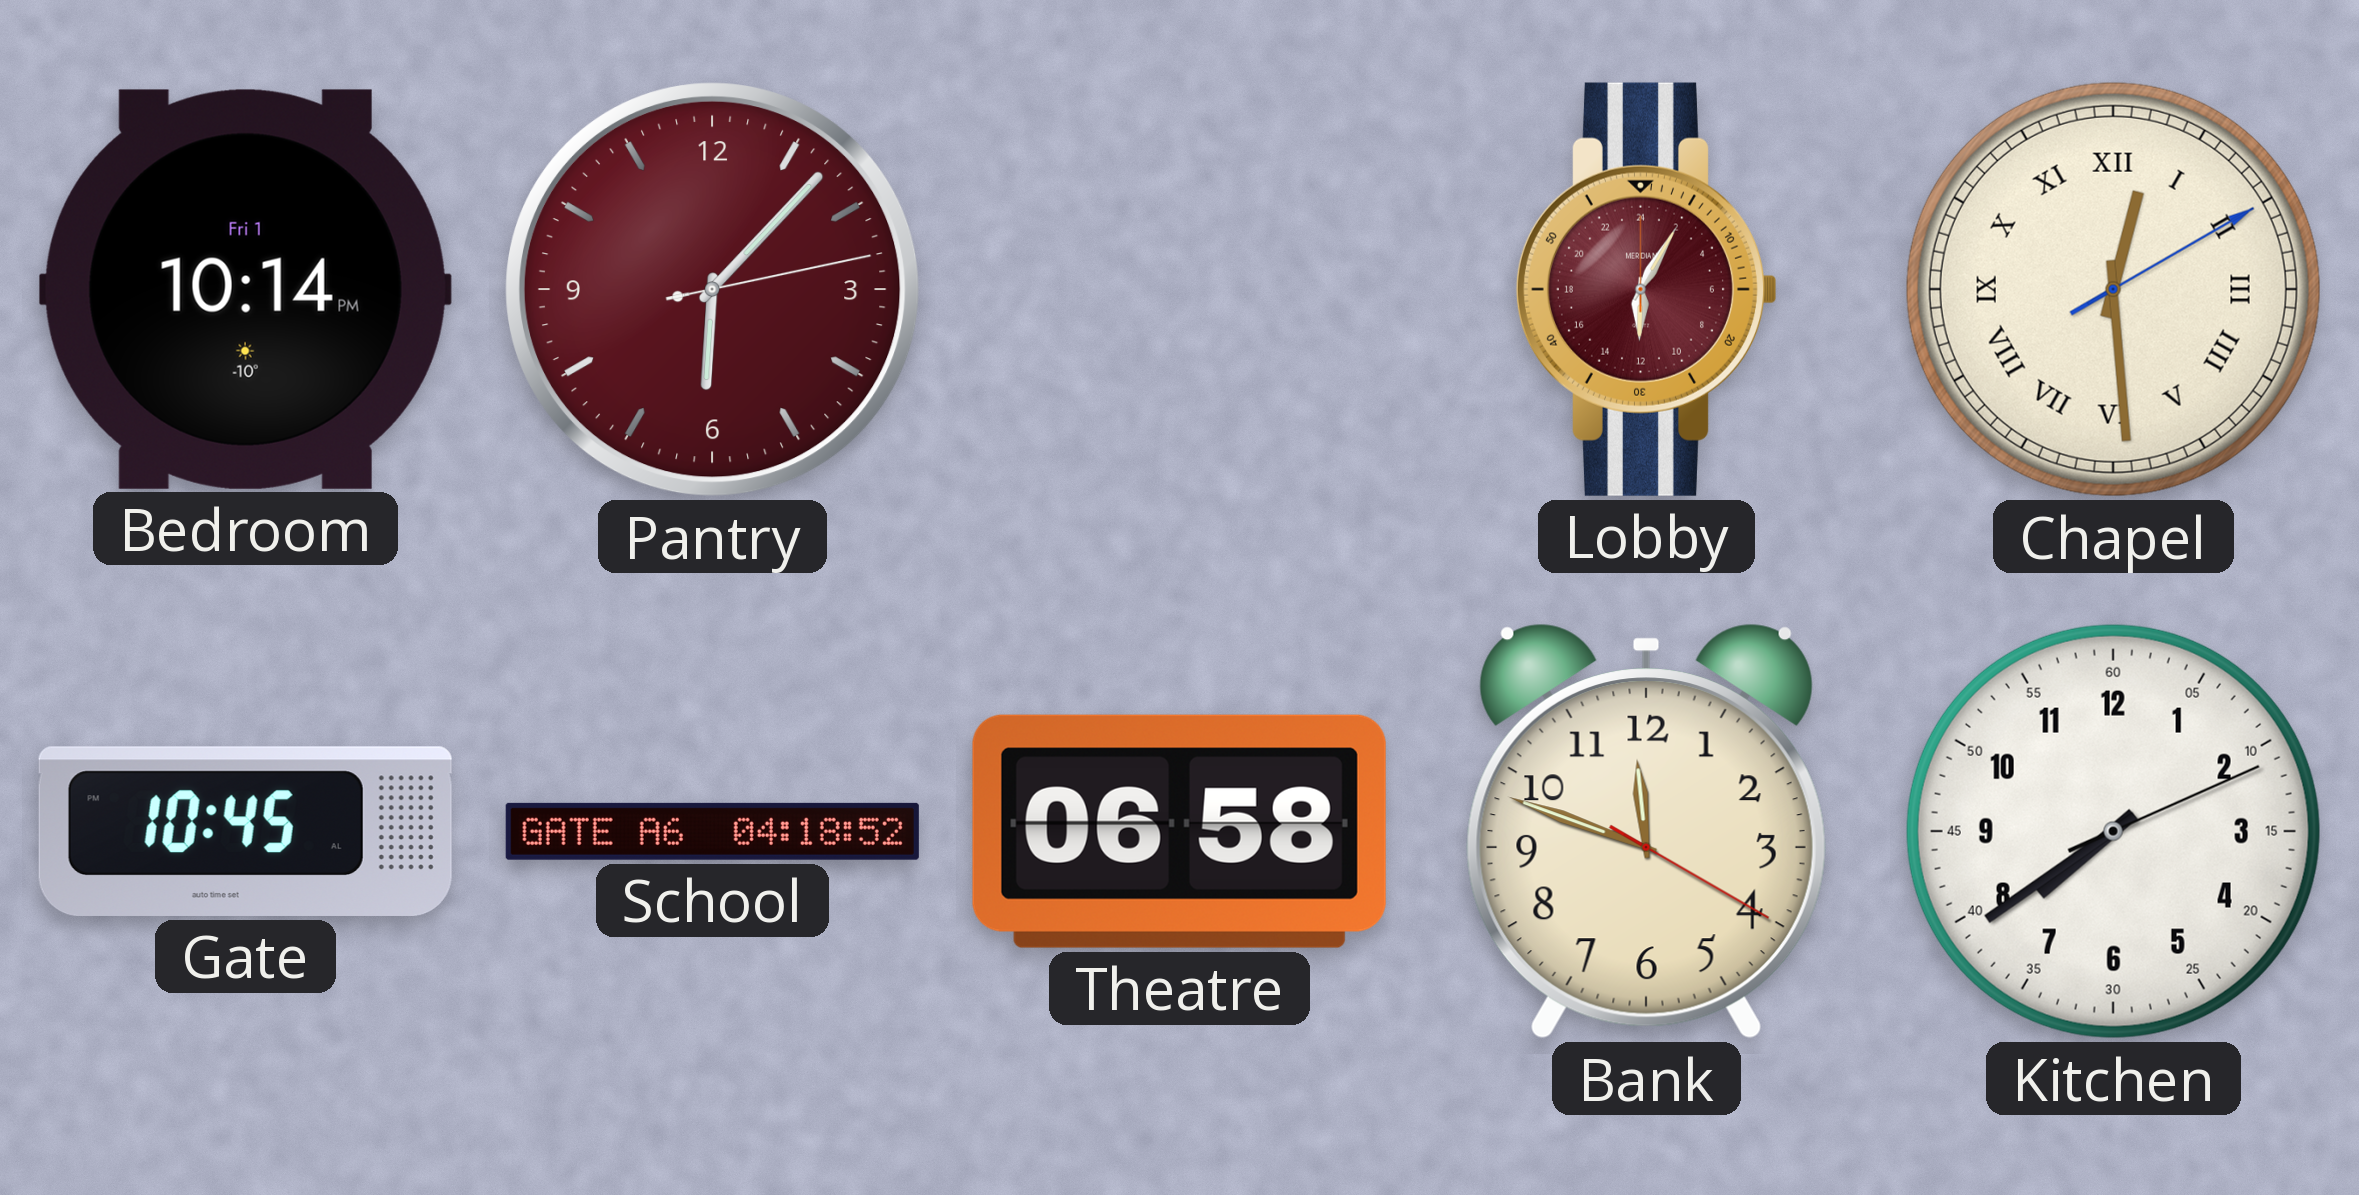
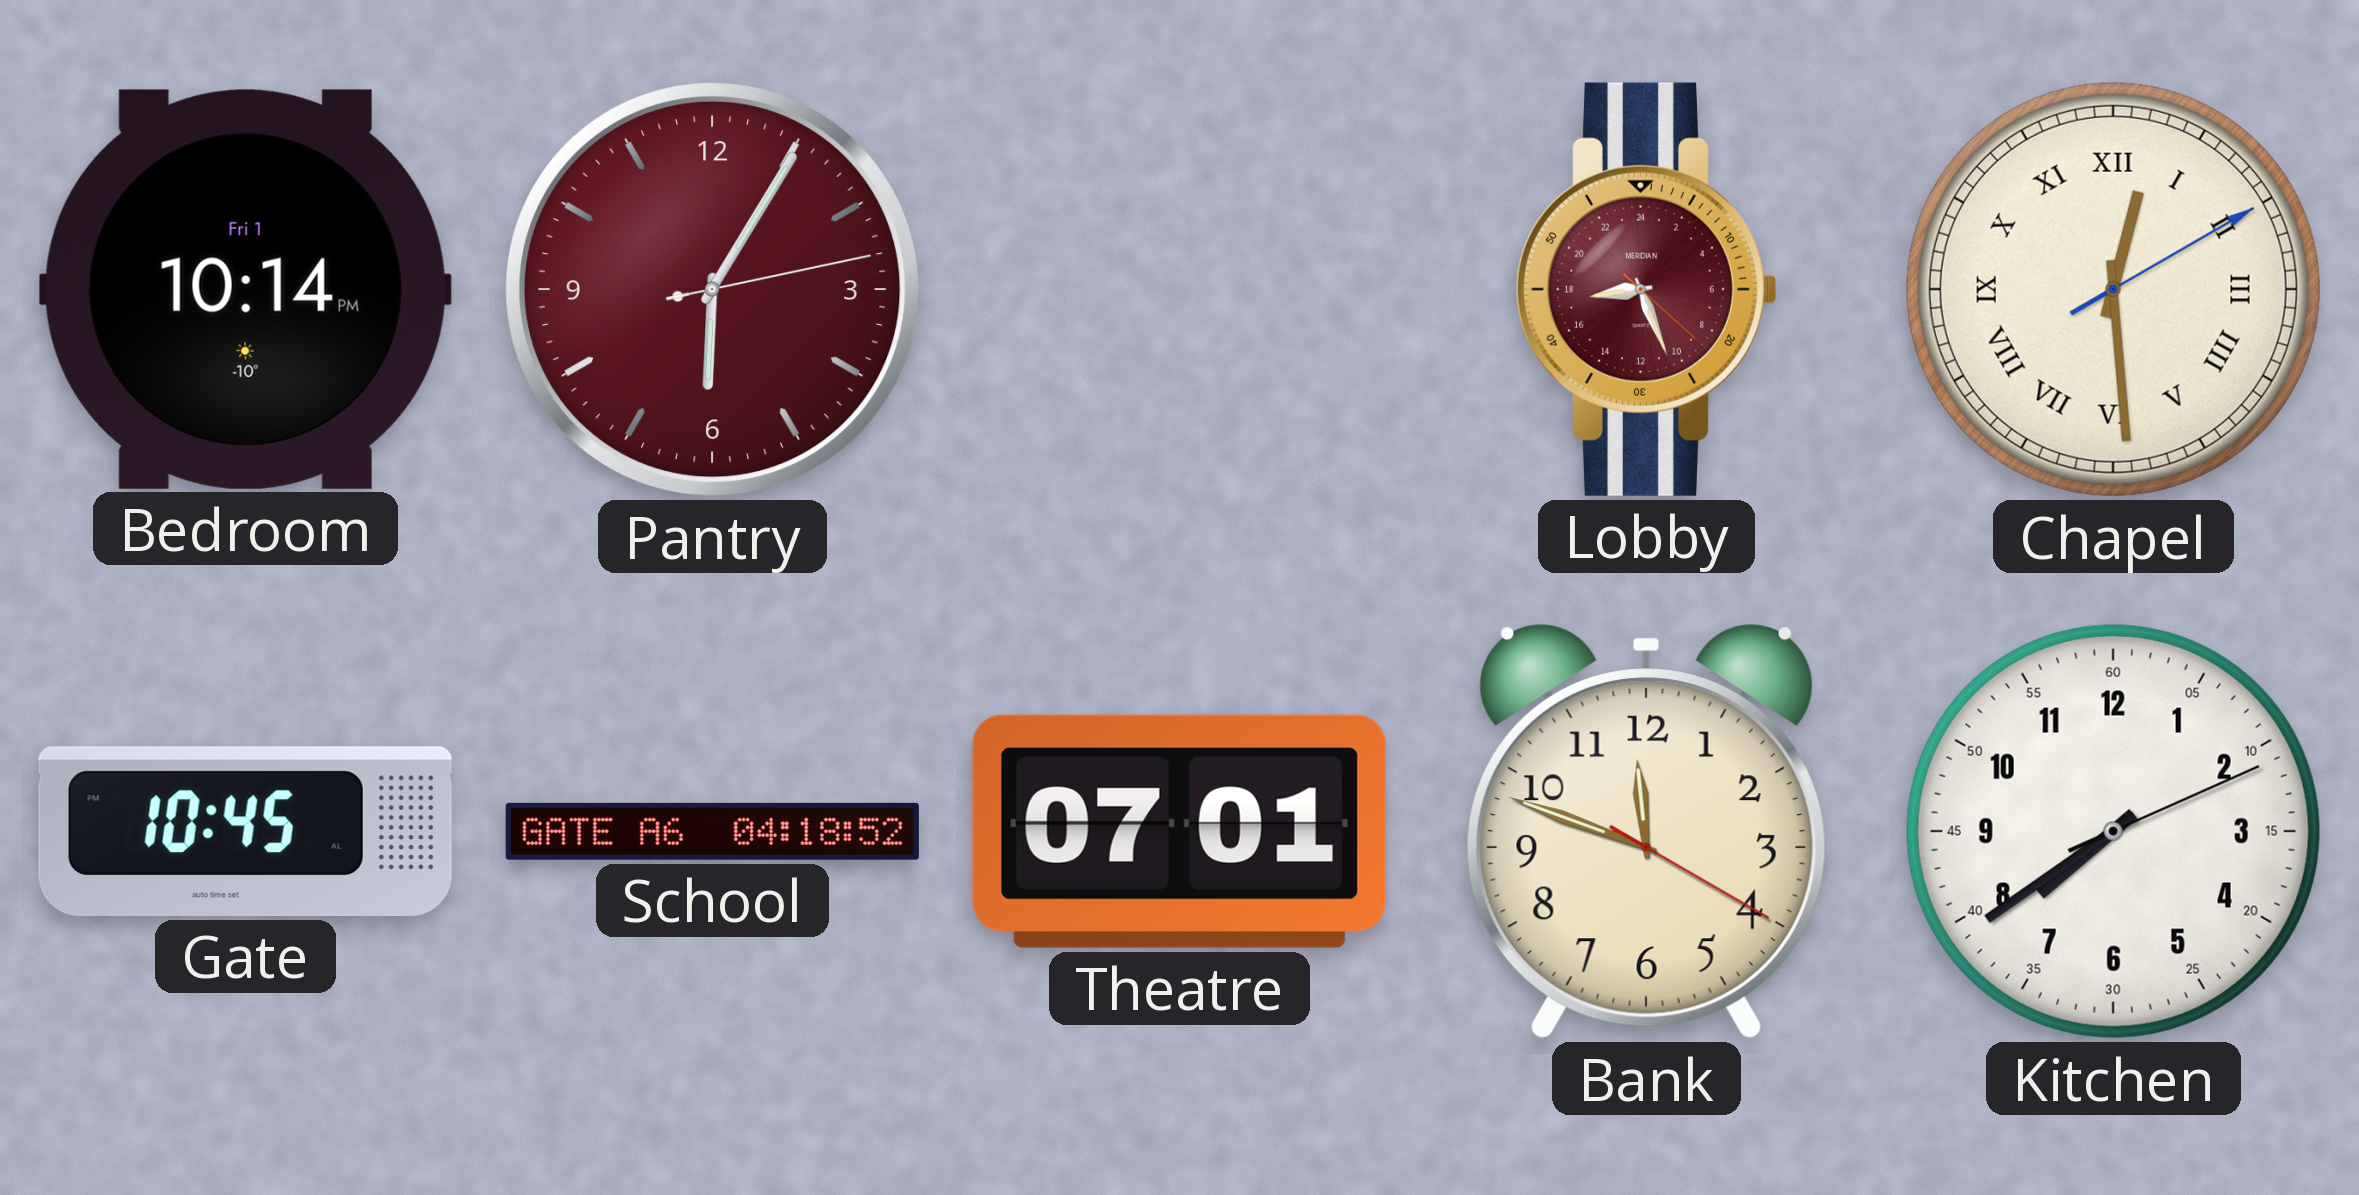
Pantry: 6:07 -> 6:05
Lobby: 12:05 -> 17:26
Theatre: 06:58 -> 07:01
